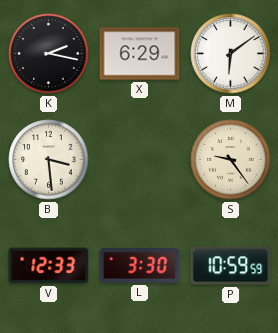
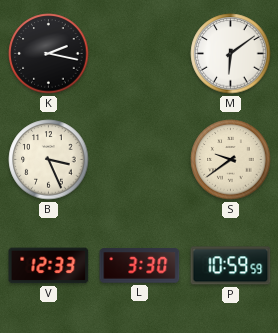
X: 6:29 -> none
B: 3:29 -> 3:26
S: 9:24 -> 9:39
